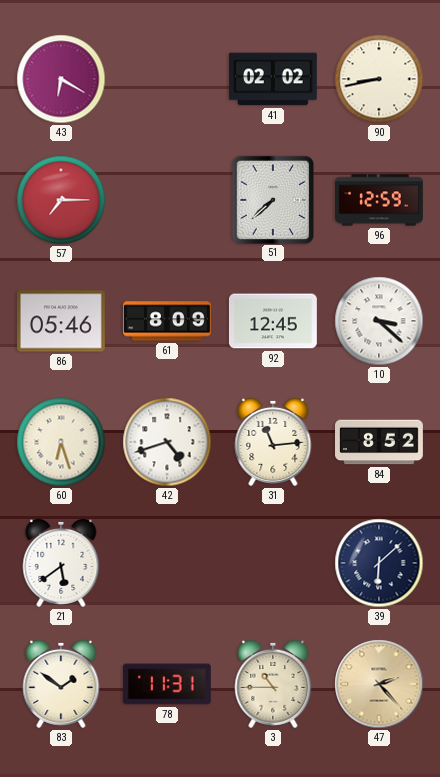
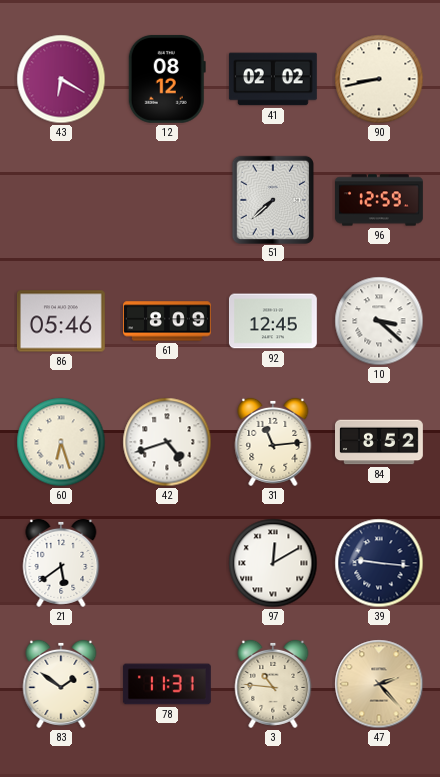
12: none -> 08:12
57: 7:15 -> none
97: none -> 12:10
39: 6:08 -> 9:16
3: 10:45 -> 10:46
